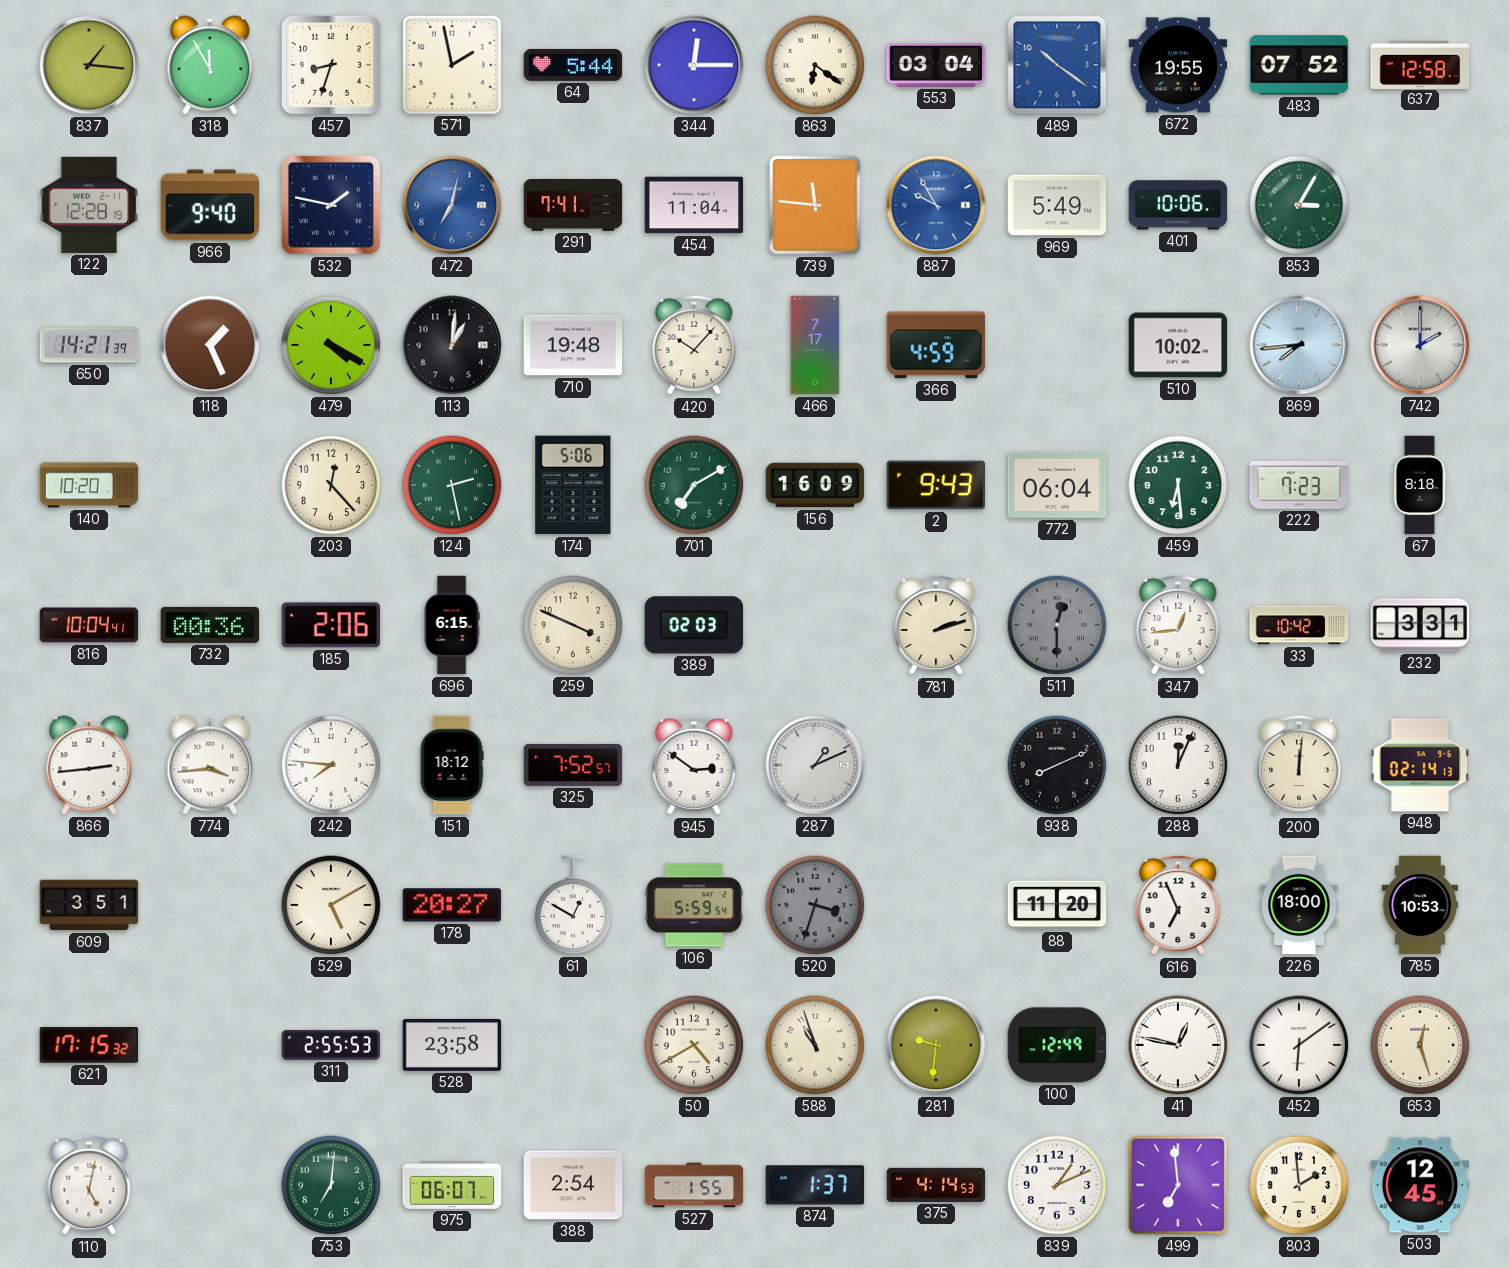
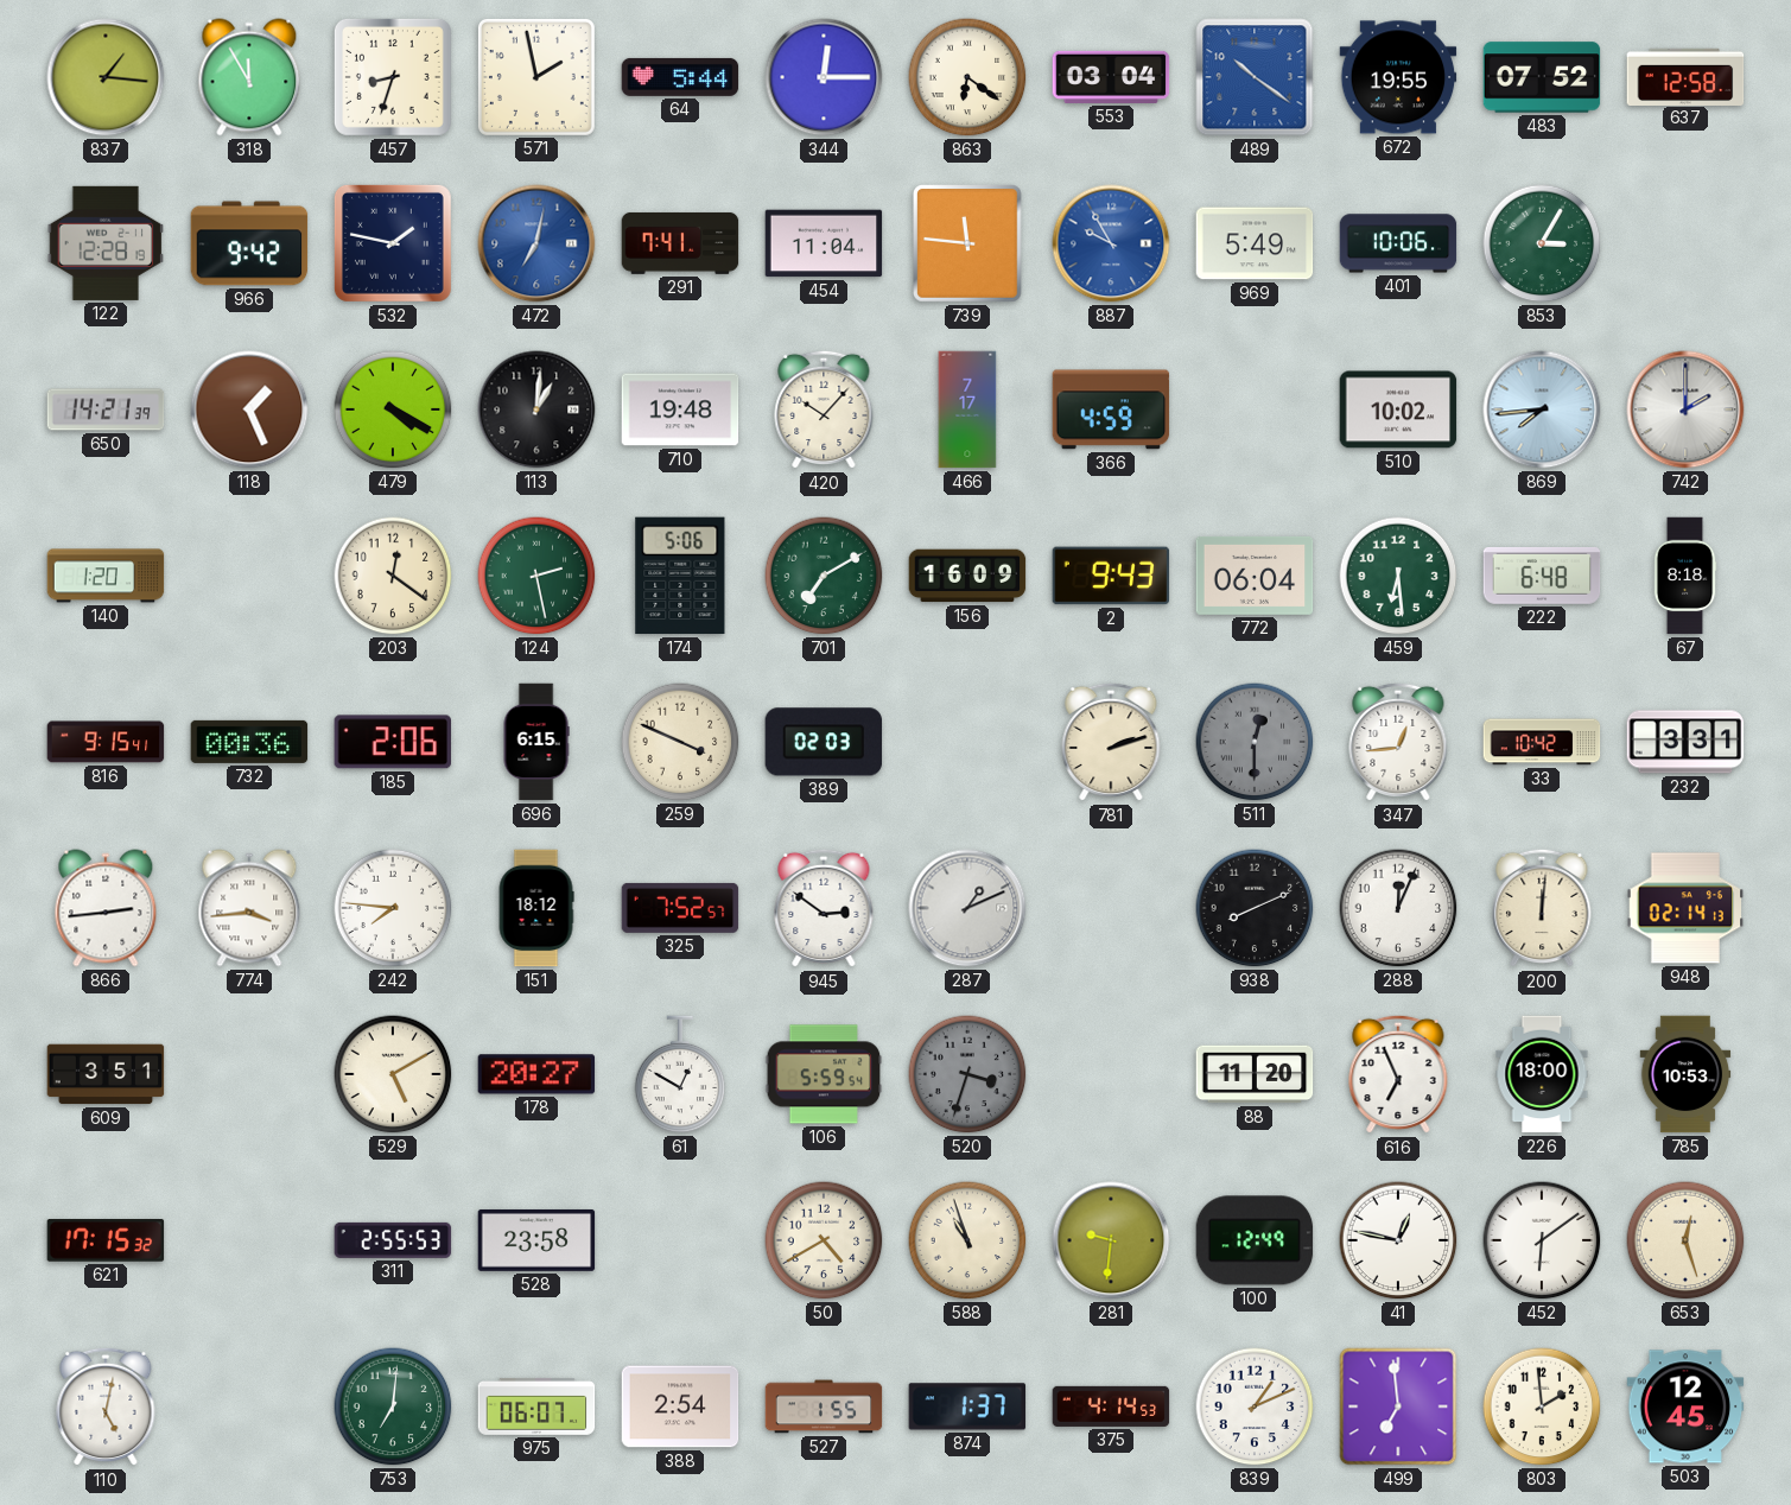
966: 9:40 -> 9:42
140: 10:20 -> 1:20
203: 12:23 -> 12:21
222: 7:23 -> 6:48
816: 10:04 -> 9:15
